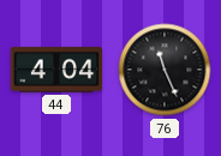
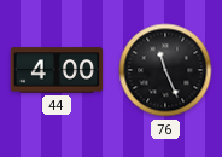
44: 4:04 -> 4:00
